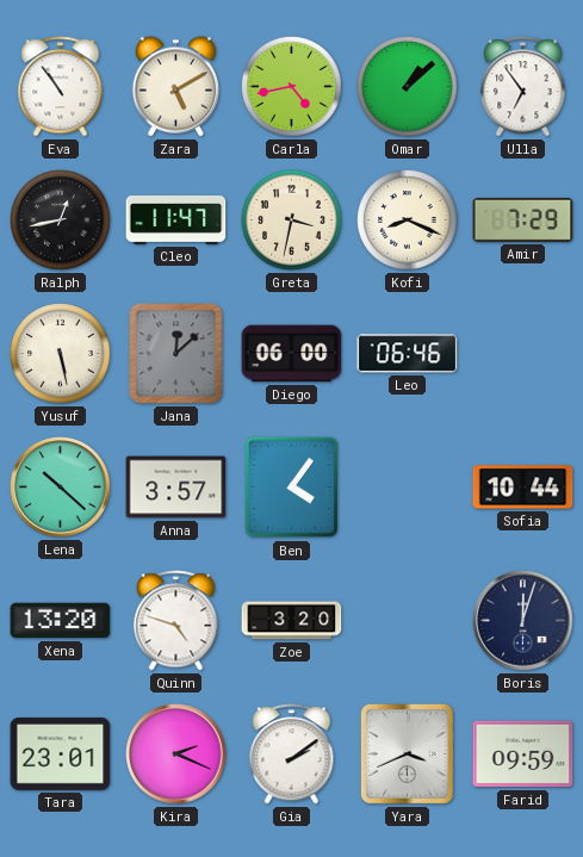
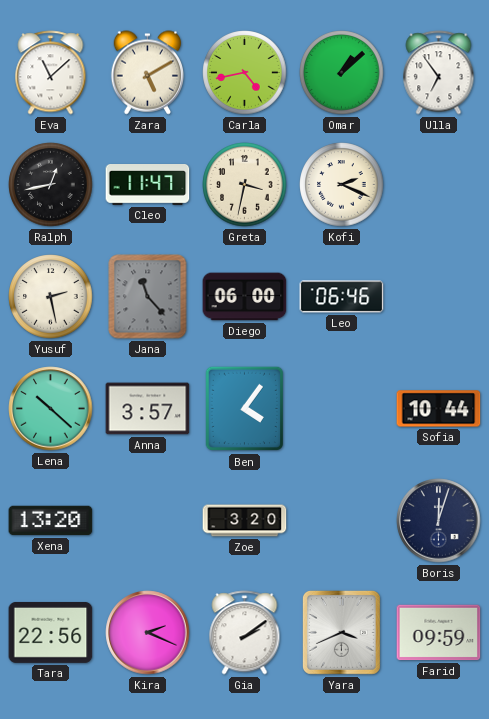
Eva: 10:54 -> 11:08
Kofi: 8:19 -> 2:19
Amir: 7:29 -> none
Yusuf: 5:28 -> 2:28
Jana: 12:08 -> 11:23
Quinn: 4:48 -> none
Tara: 23:01 -> 22:56
